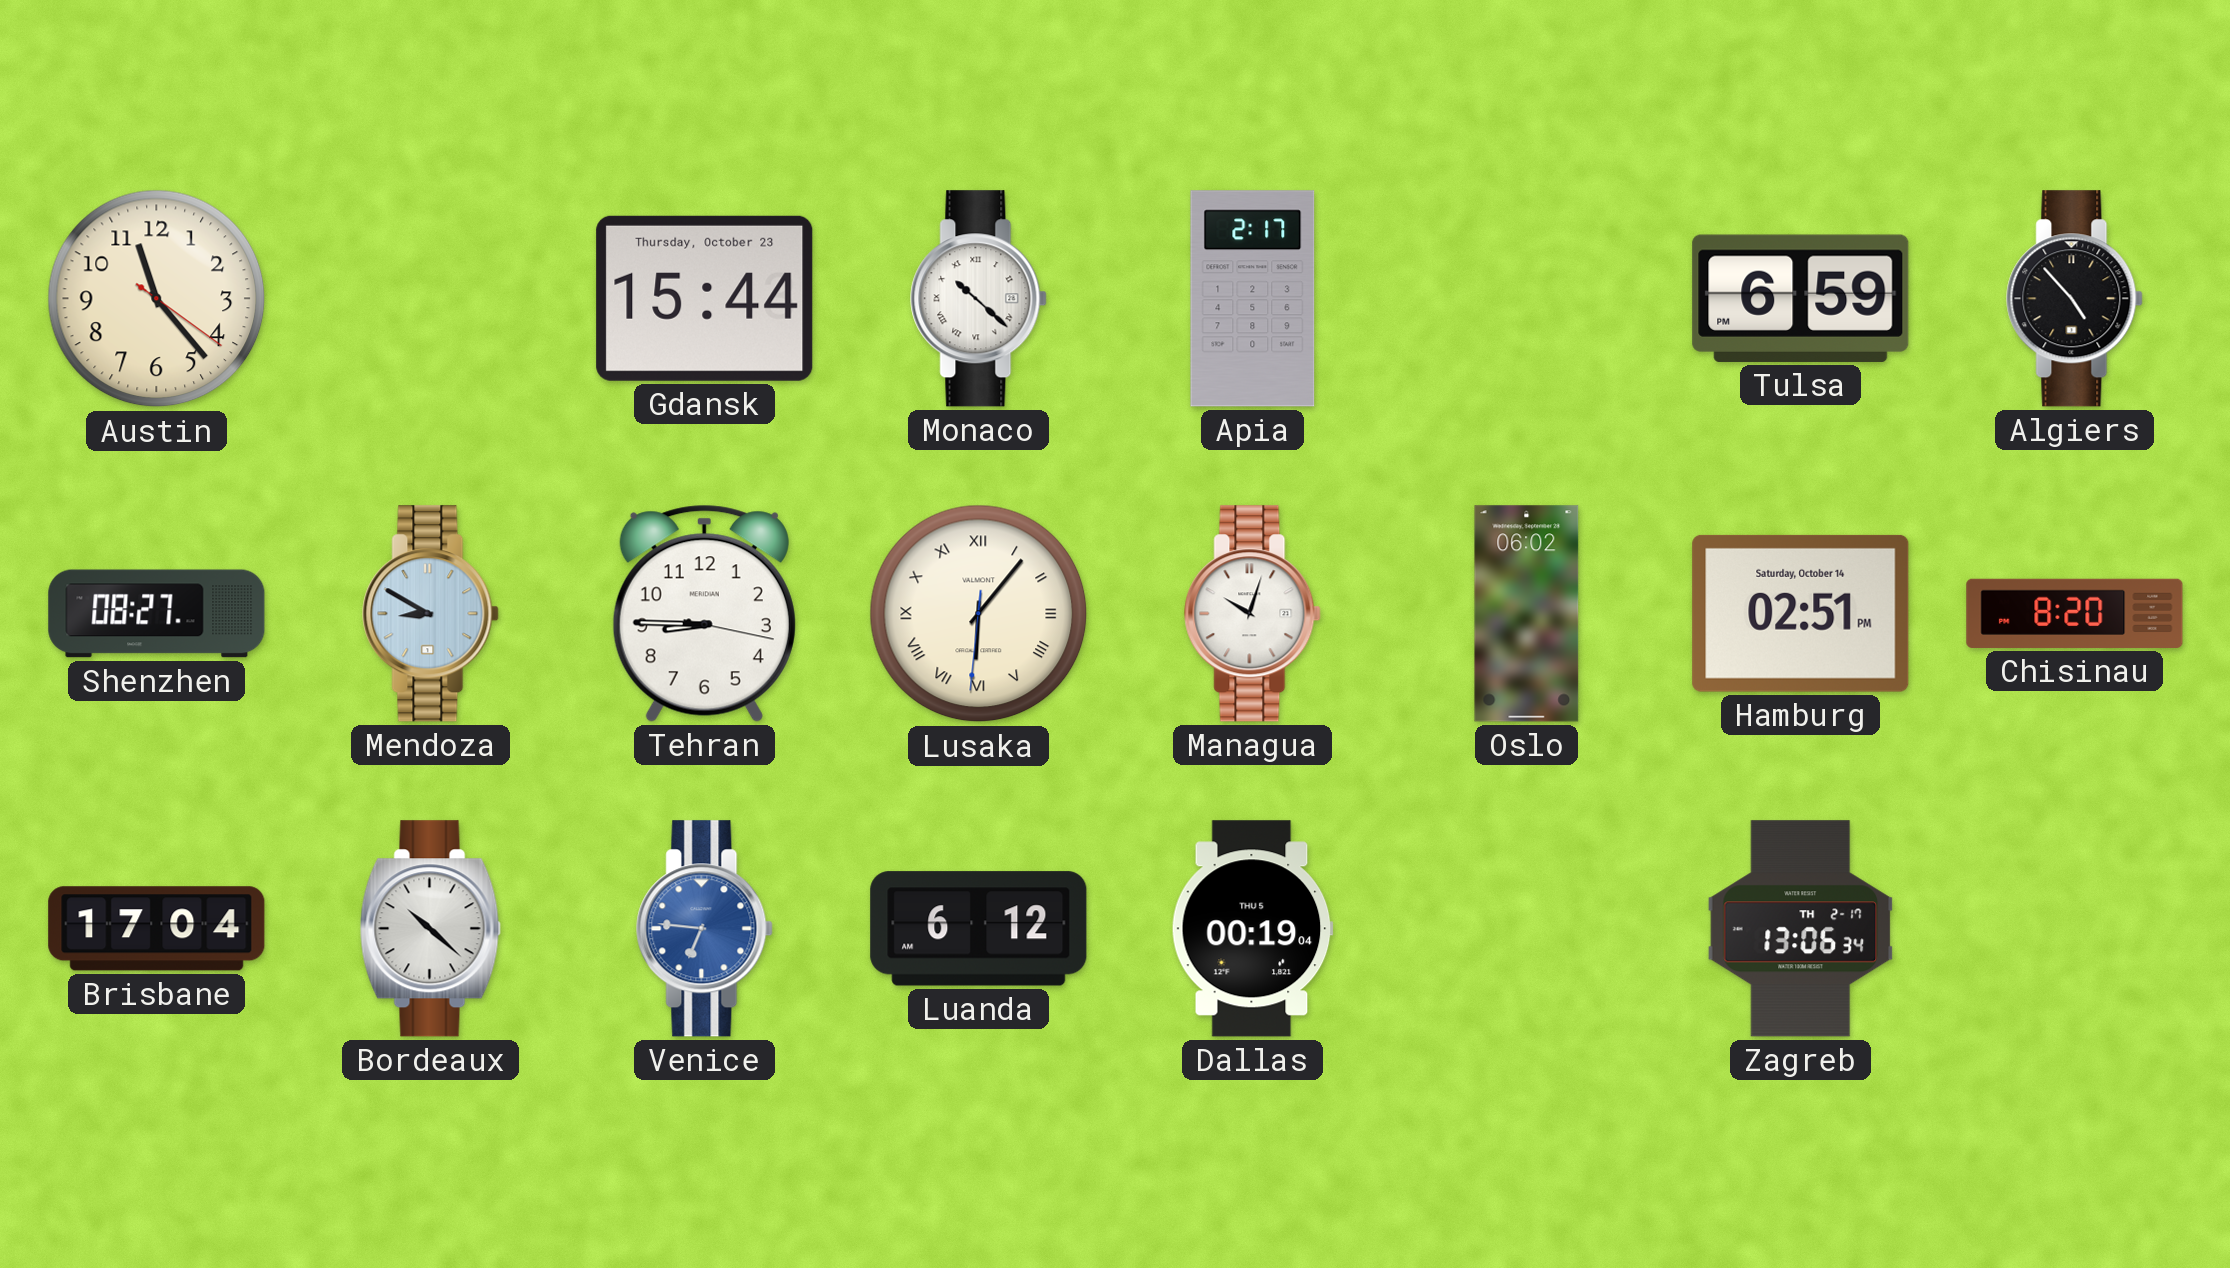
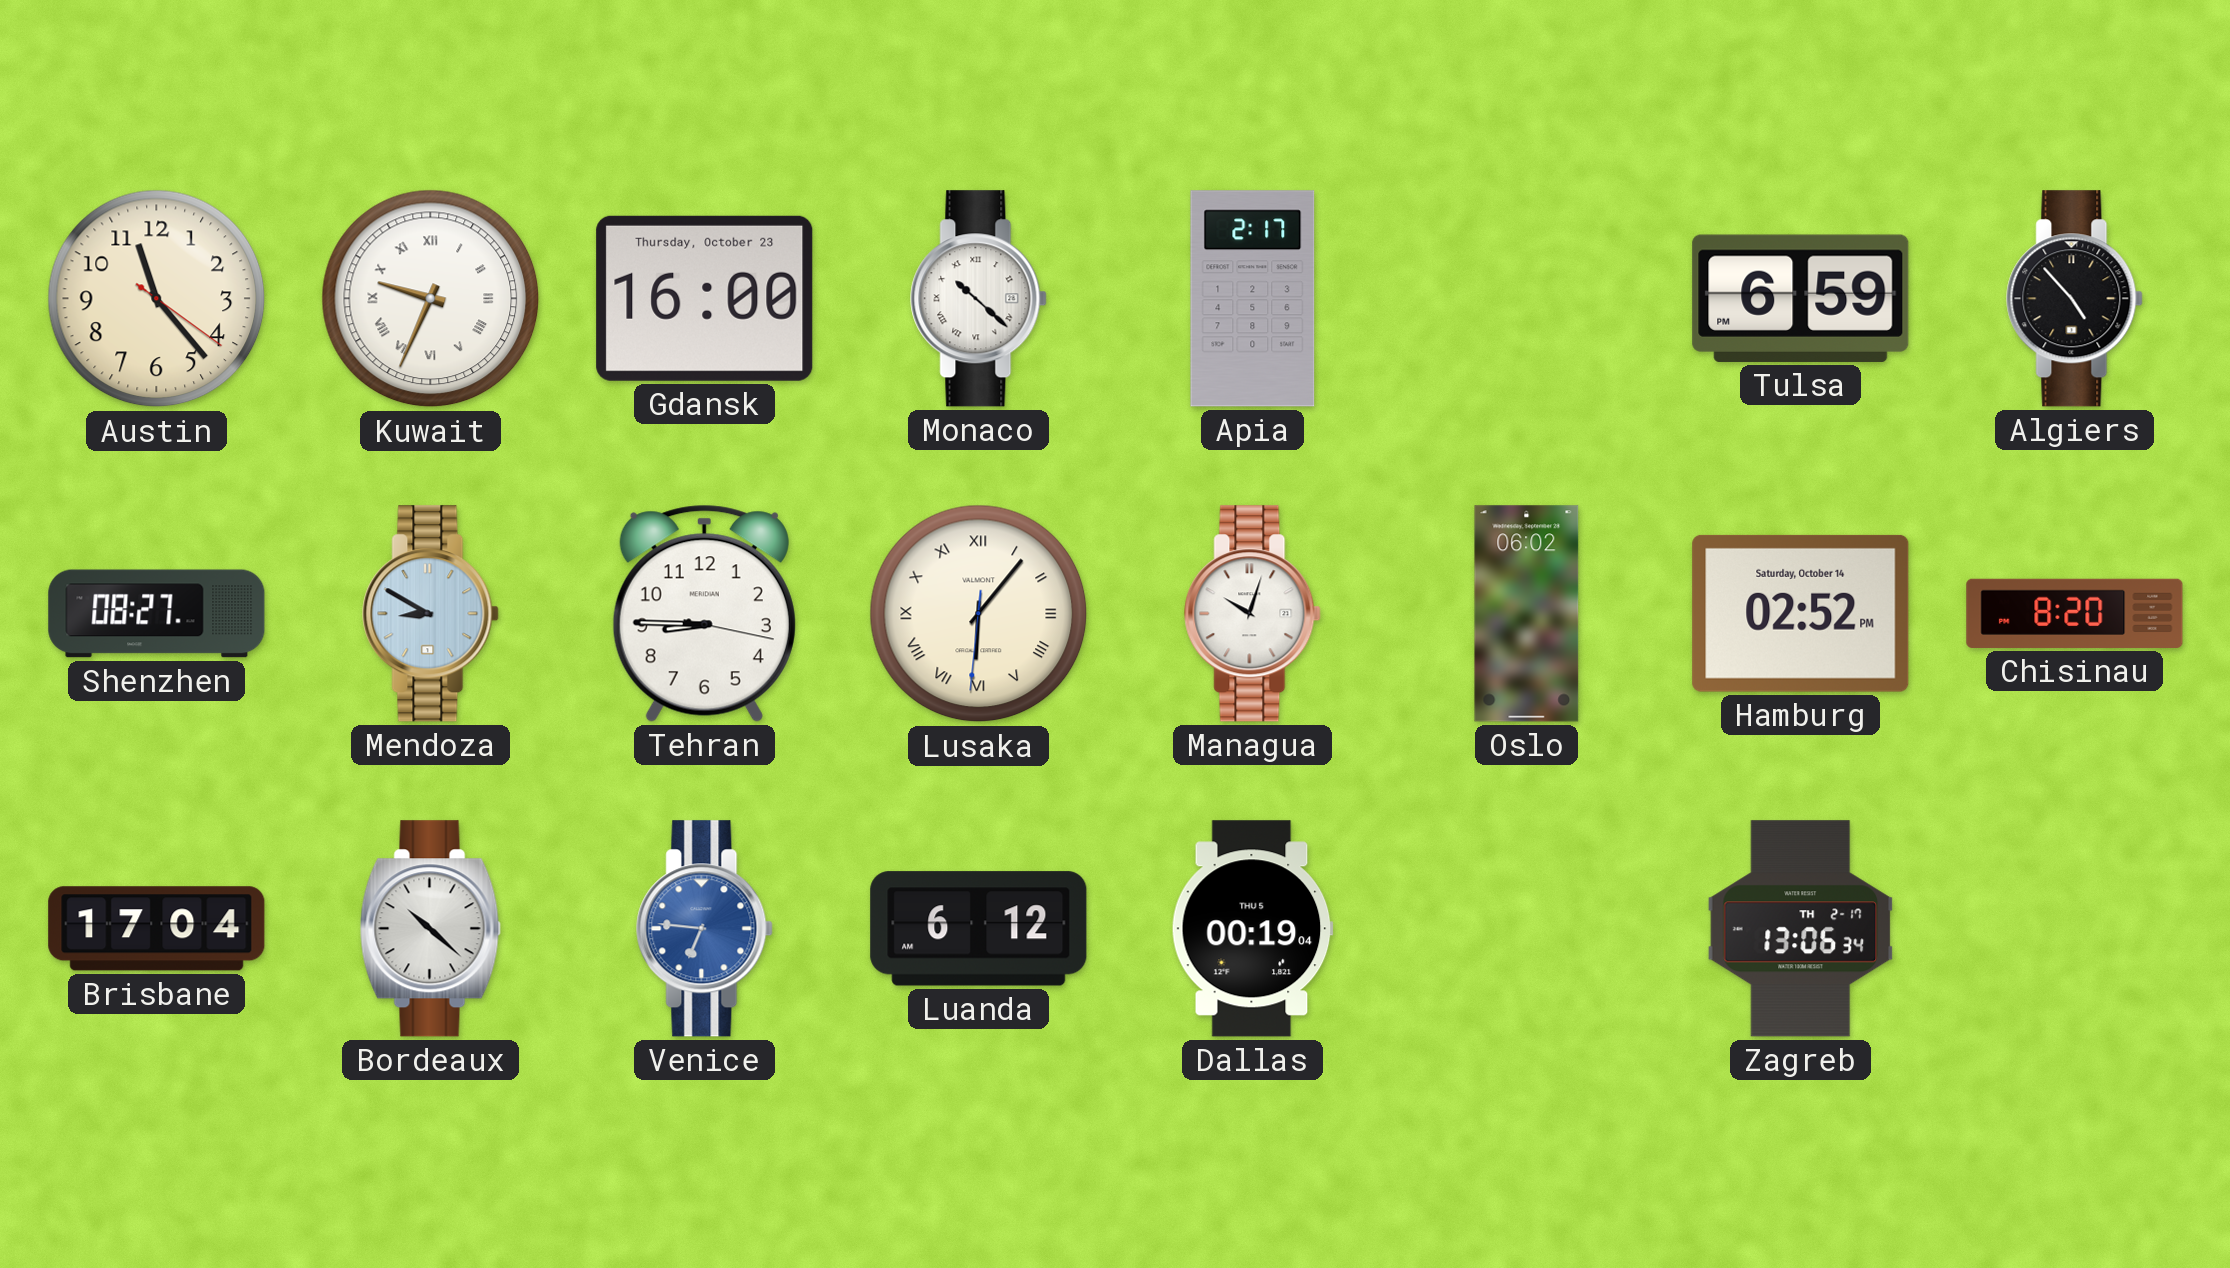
Kuwait: none -> 9:34
Gdansk: 15:44 -> 16:00
Hamburg: 02:51 -> 02:52
